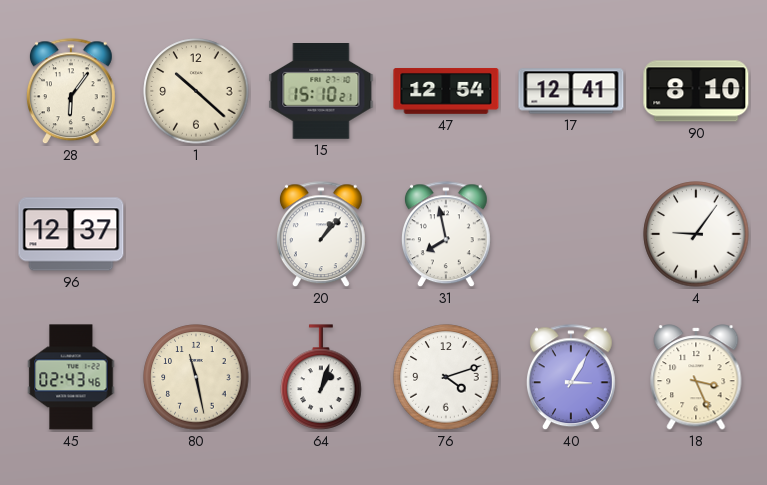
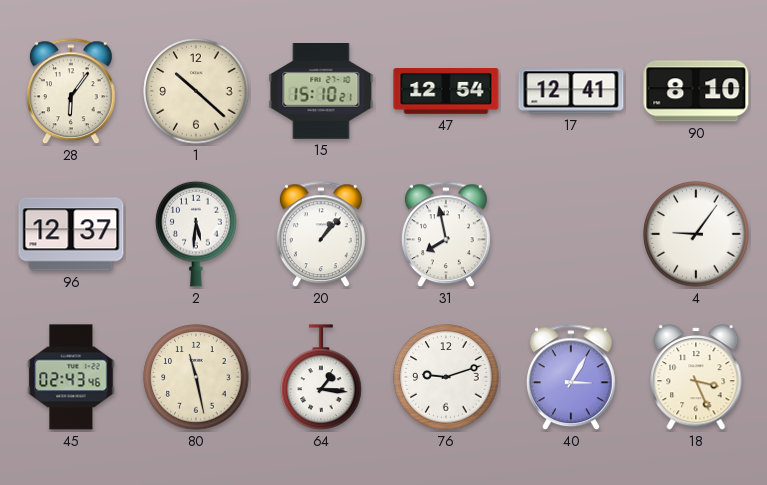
2: none -> 5:31
64: 1:03 -> 1:16
76: 4:12 -> 9:12
